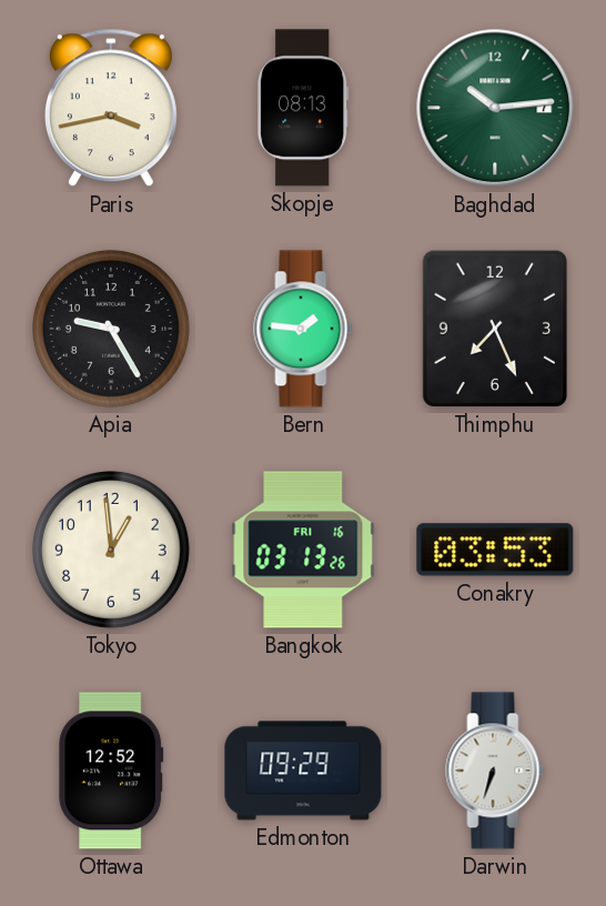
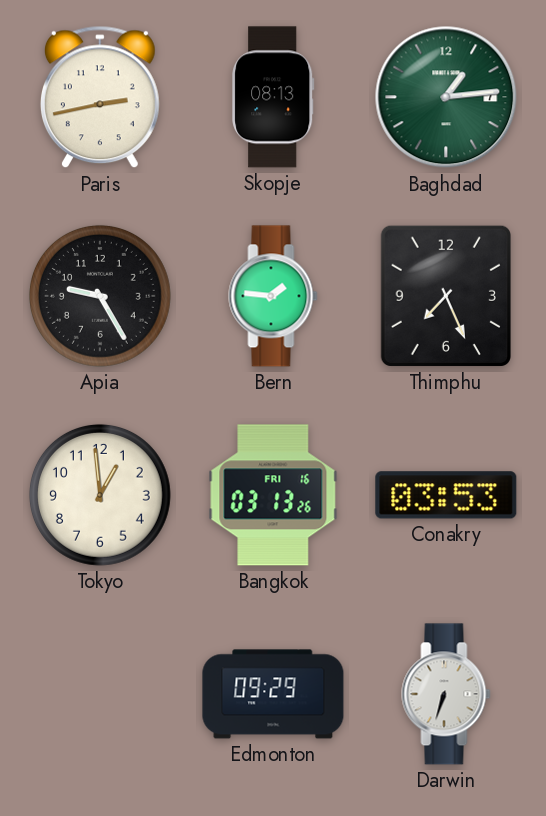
Paris: 3:43 -> 2:43
Baghdad: 10:14 -> 1:14
Ottawa: 12:52 -> none
